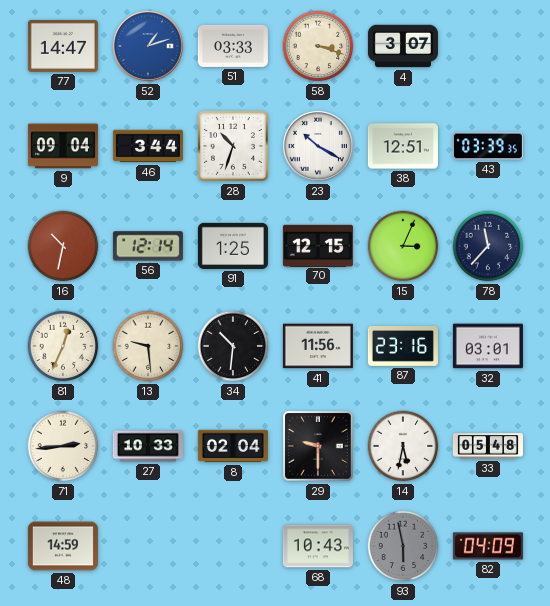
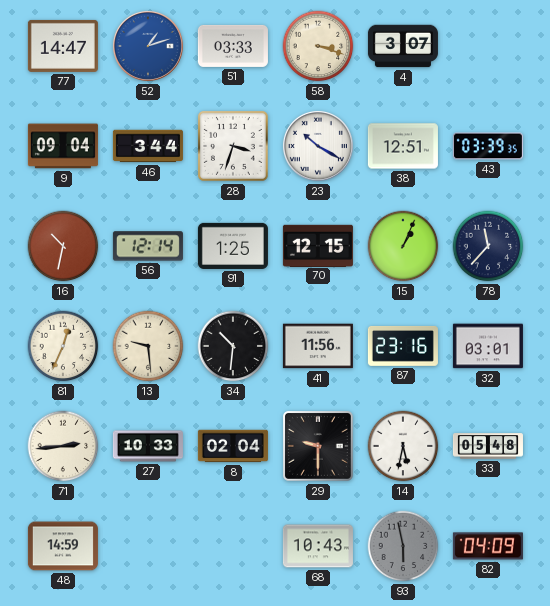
28: 10:33 -> 3:33
15: 3:04 -> 1:04
